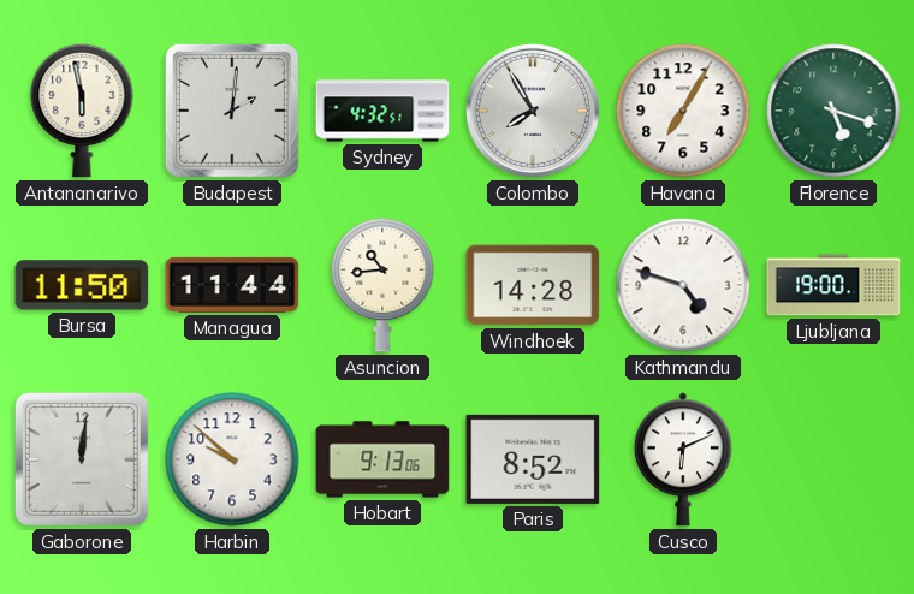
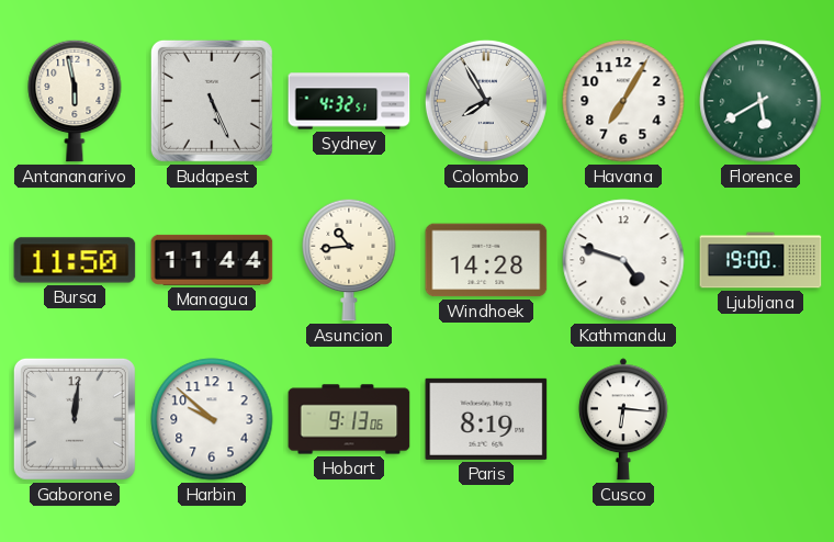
Budapest: 2:01 -> 5:26
Florence: 5:18 -> 5:40
Paris: 8:52 -> 8:19
Cusco: 6:11 -> 6:16
